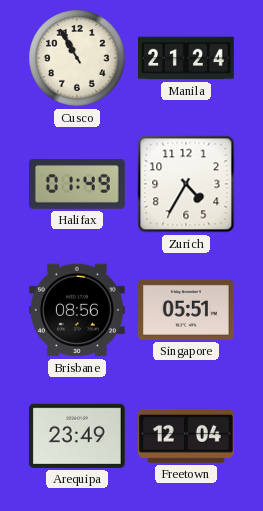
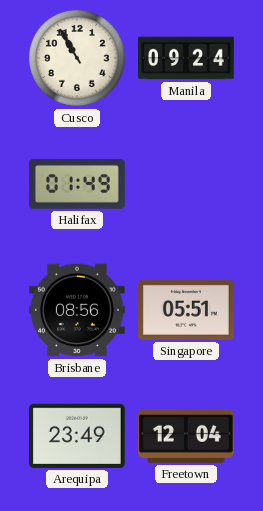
Manila: 21:24 -> 09:24
Zurich: 4:35 -> none
